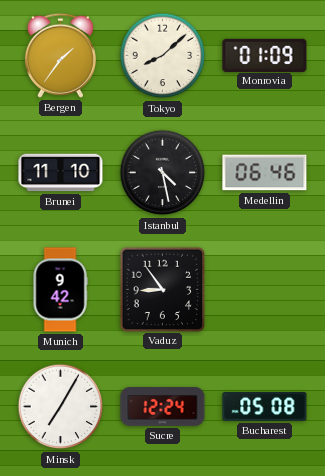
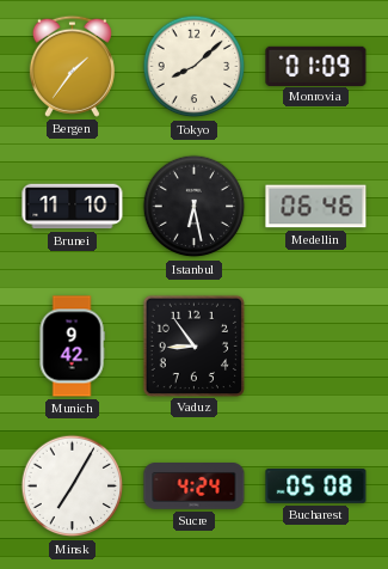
Istanbul: 4:28 -> 6:28
Sucre: 12:24 -> 4:24
